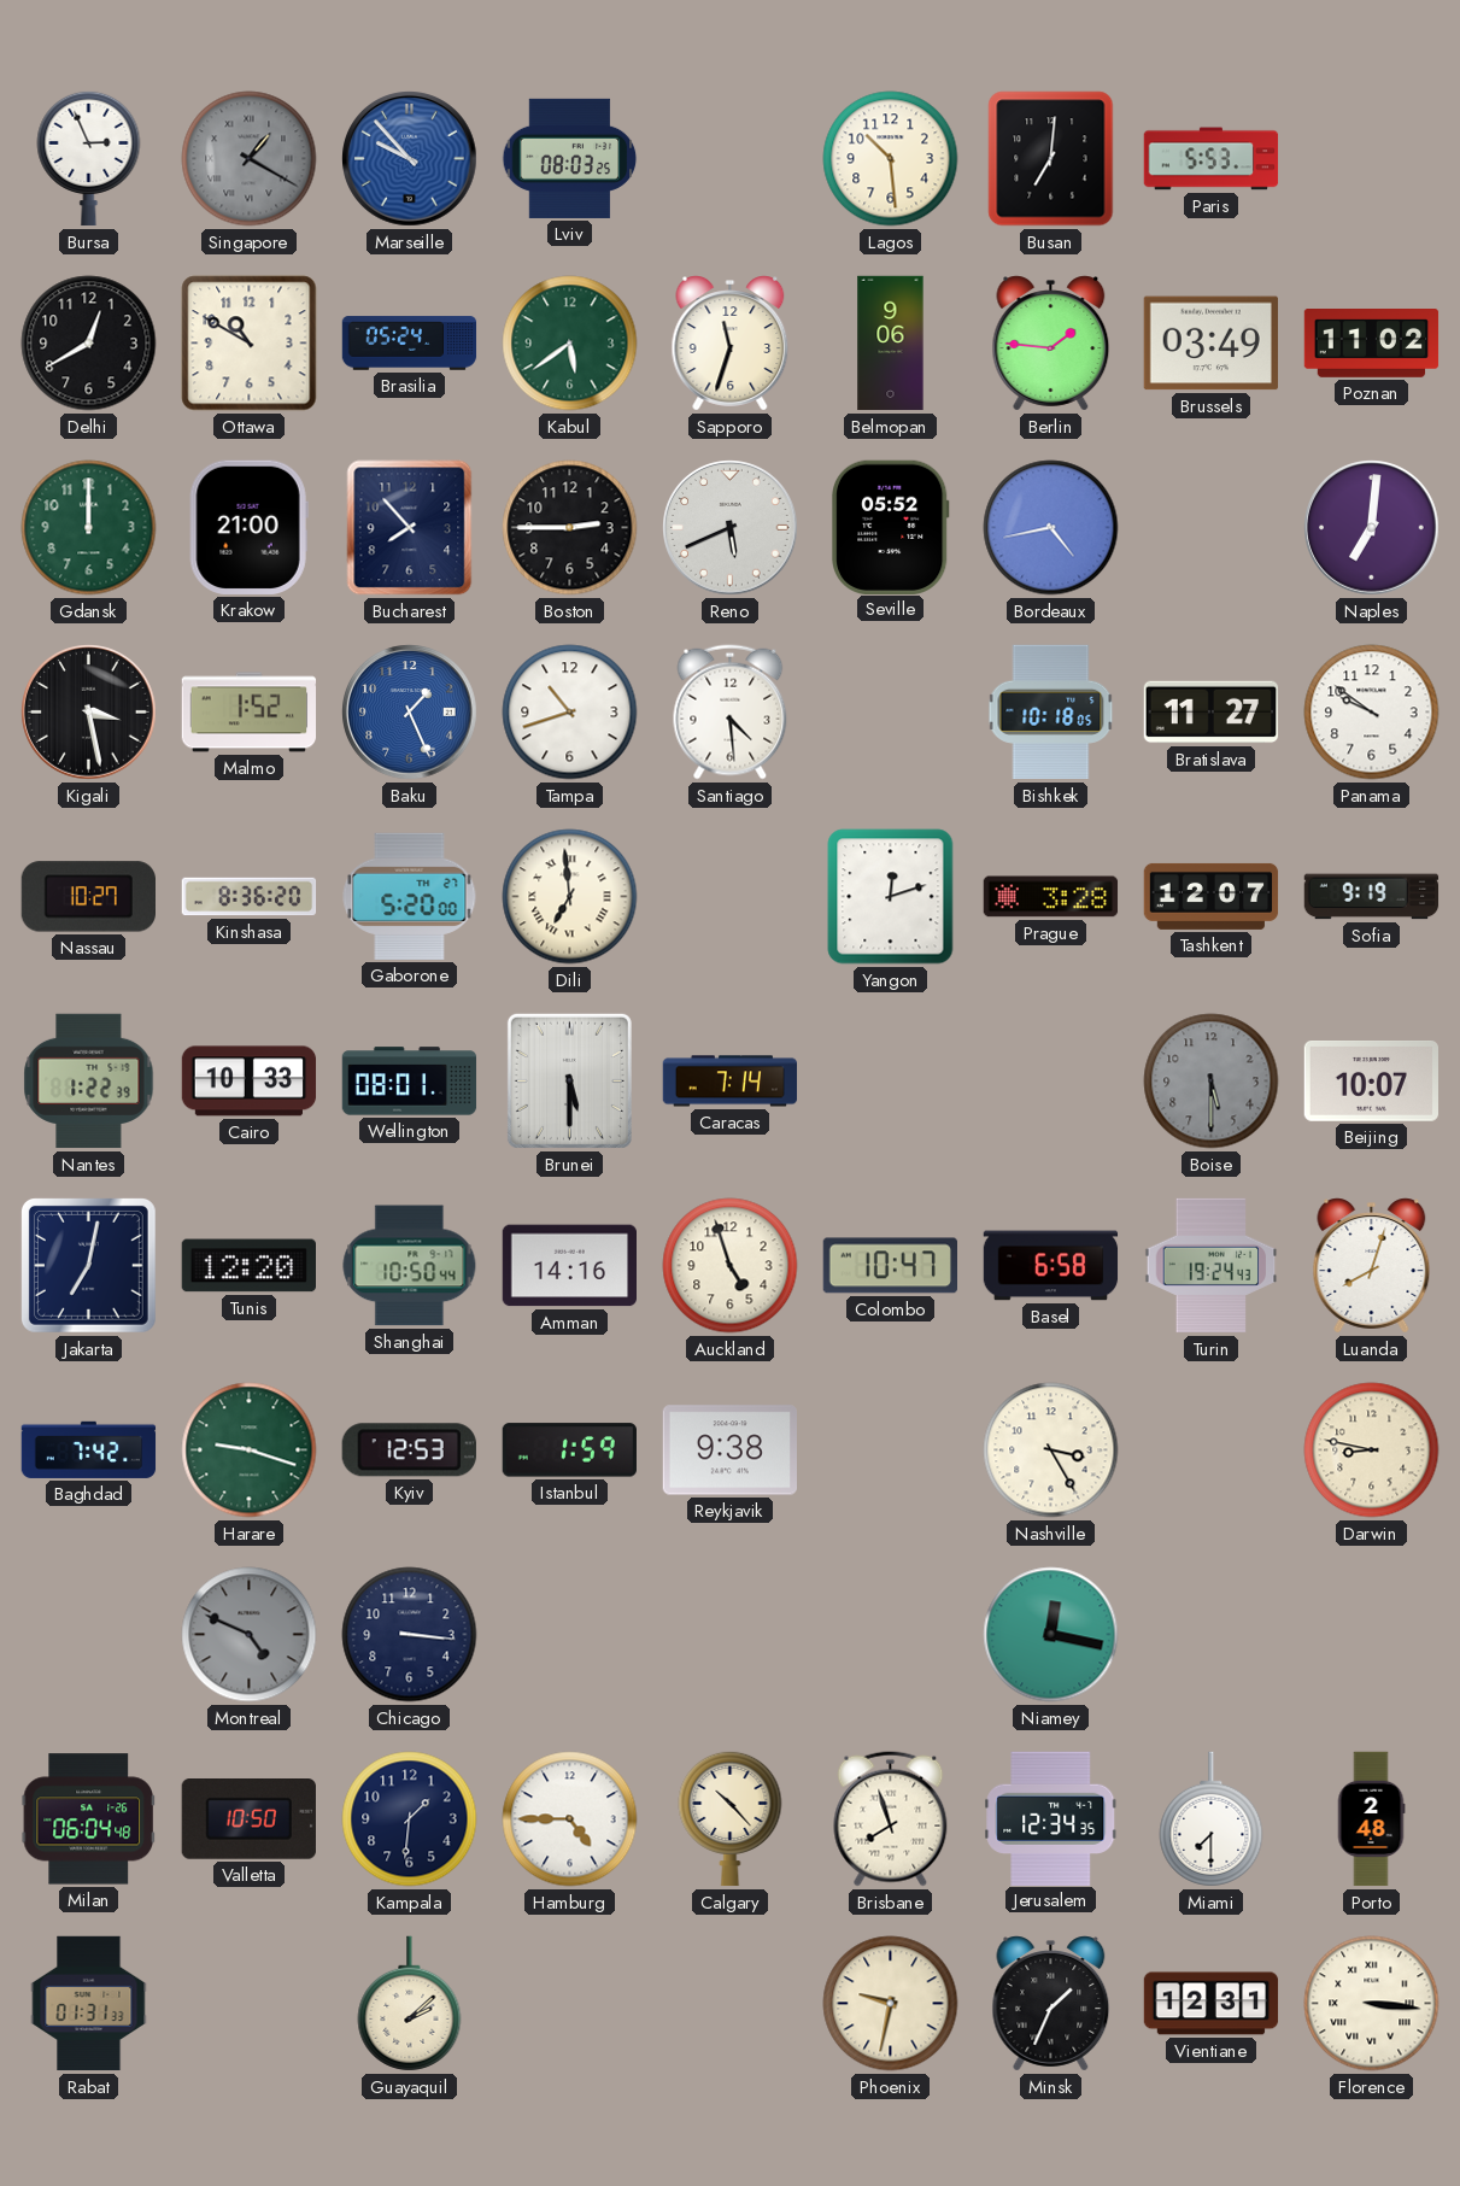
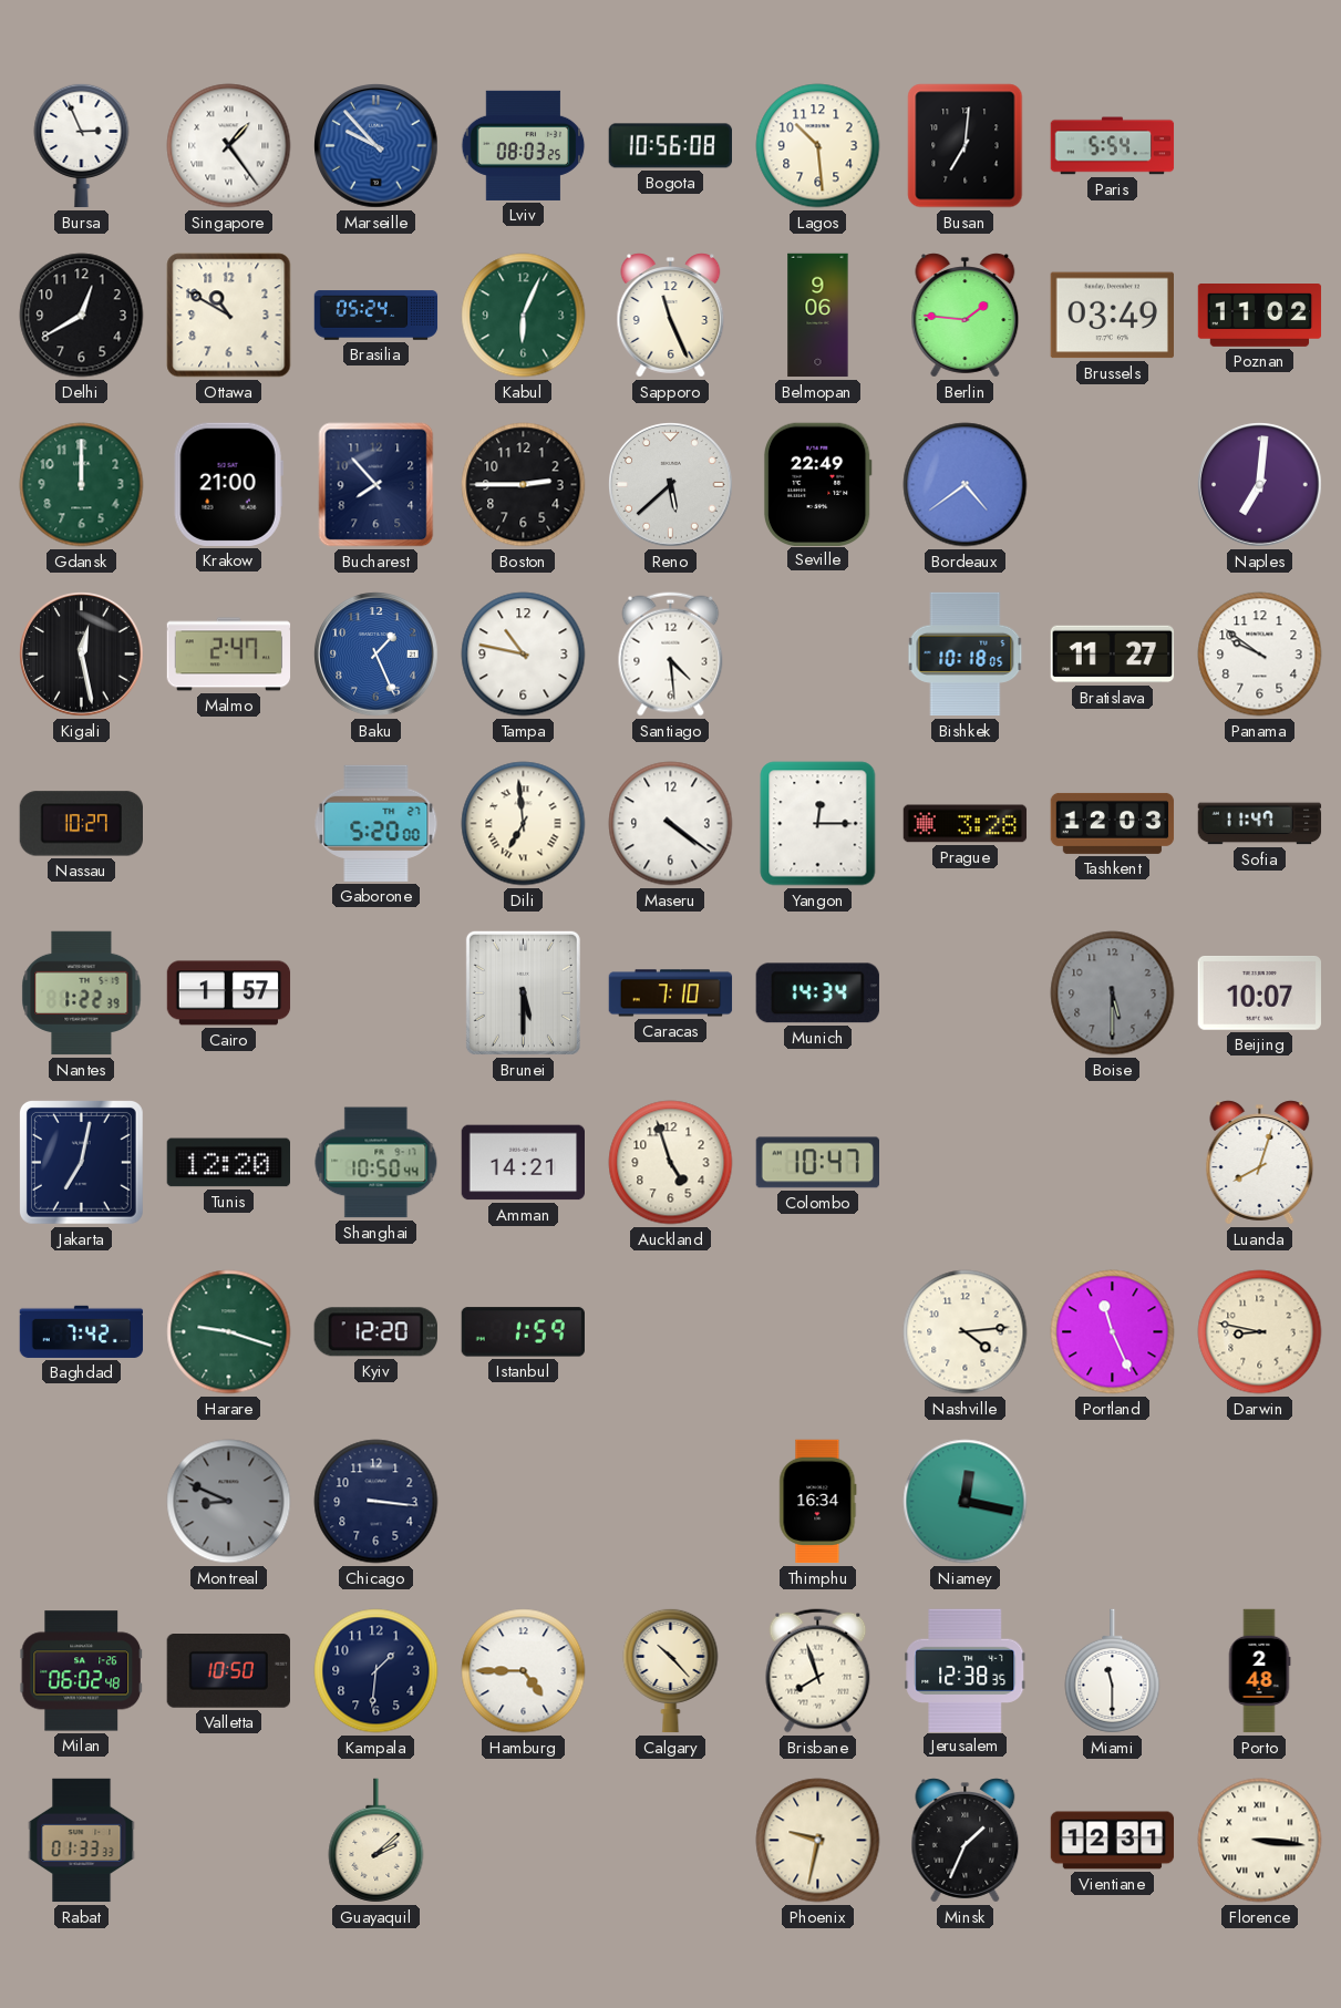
Singapore: 1:20 -> 1:24
Singapore dial: grey -> white
Bogota: none -> 10:56
Paris: 5:53 -> 5:54
Kabul: 5:39 -> 6:04
Sapporo: 11:33 -> 11:26
Reno: 5:41 -> 5:38
Seville: 05:52 -> 22:49
Bordeaux: 4:43 -> 4:39
Kigali: 3:28 -> 12:28
Malmo: 1:52 -> 2:47
Tampa: 10:42 -> 10:47
Kinshasa: 8:36 -> none
Maseru: none -> 4:21
Yangon: 12:12 -> 12:15
Tashkent: 12:07 -> 12:03
Sofia: 9:19 -> 11:47
Cairo: 10:33 -> 1:57
Wellington: 08:01 -> none
Caracas: 7:14 -> 7:10
Munich: none -> 14:34
Amman: 14:16 -> 14:21
Basel: 6:58 -> none
Turin: 19:24 -> none
Kyiv: 12:53 -> 12:20
Reykjavik: 9:38 -> none
Nashville: 3:25 -> 4:14
Portland: none -> 11:26
Montreal: 4:49 -> 8:49
Thimphu: none -> 16:34
Milan: 06:04 -> 06:02
Jerusalem: 12:34 -> 12:38
Miami: 7:30 -> 11:30
Rabat: 01:31 -> 01:33
